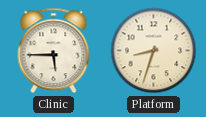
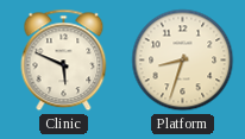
Clinic: 5:45 -> 5:49
